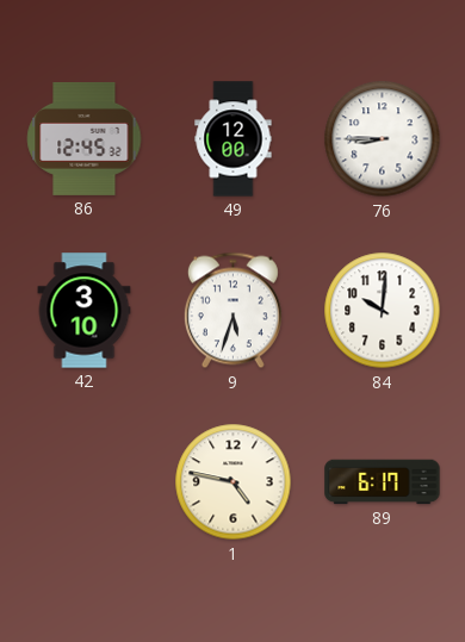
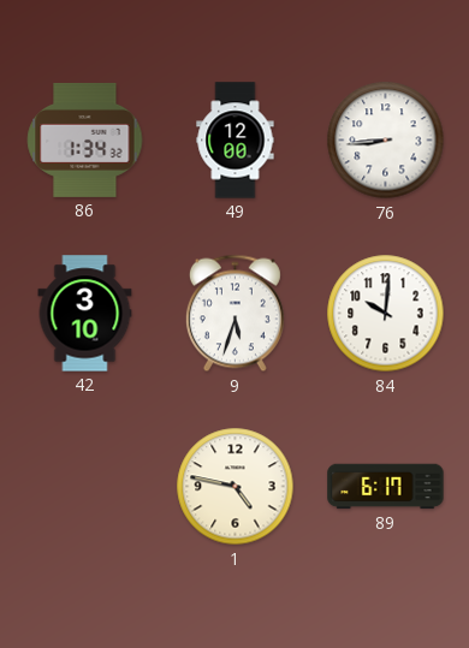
86: 12:45 -> 1:34
76: 8:45 -> 8:44
